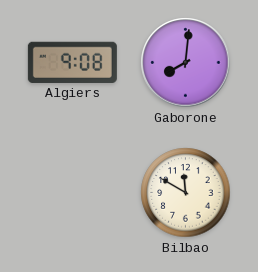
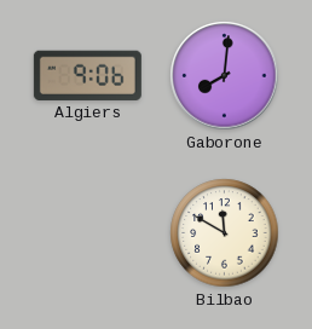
Algiers: 9:08 -> 9:06
